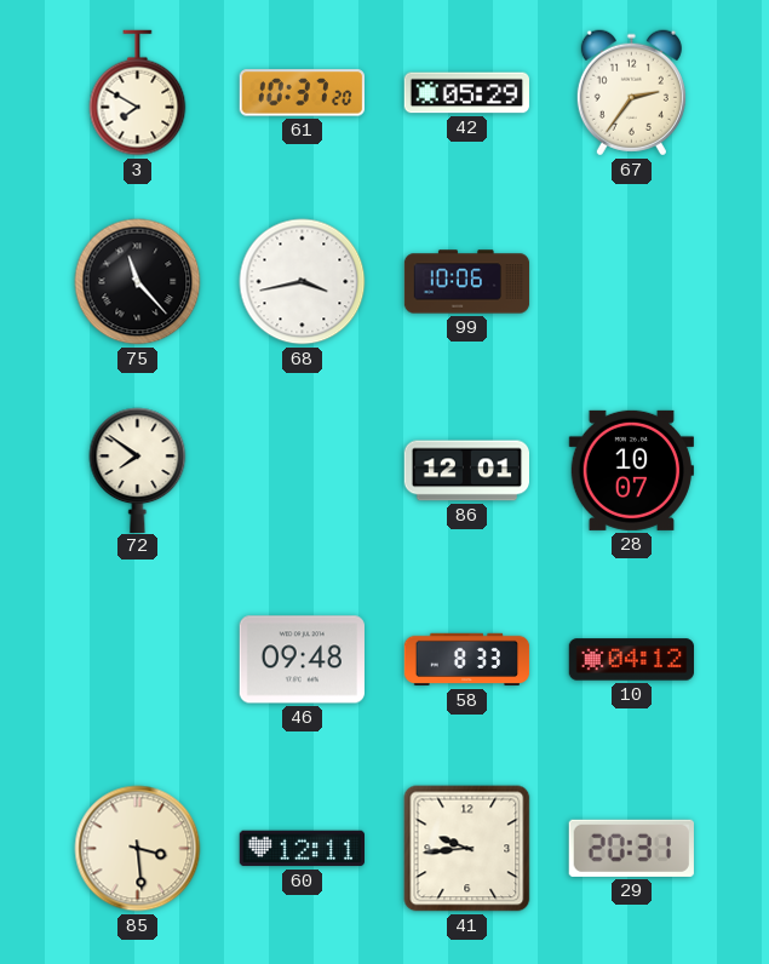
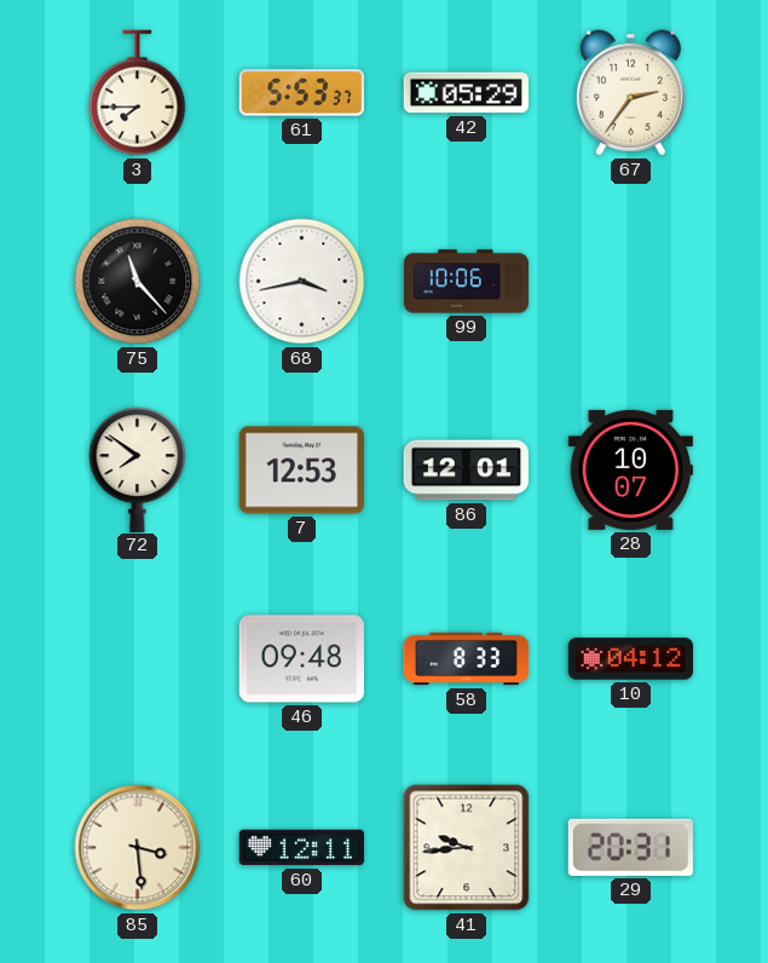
3: 7:50 -> 7:45
61: 10:37 -> 5:53
7: none -> 12:53
